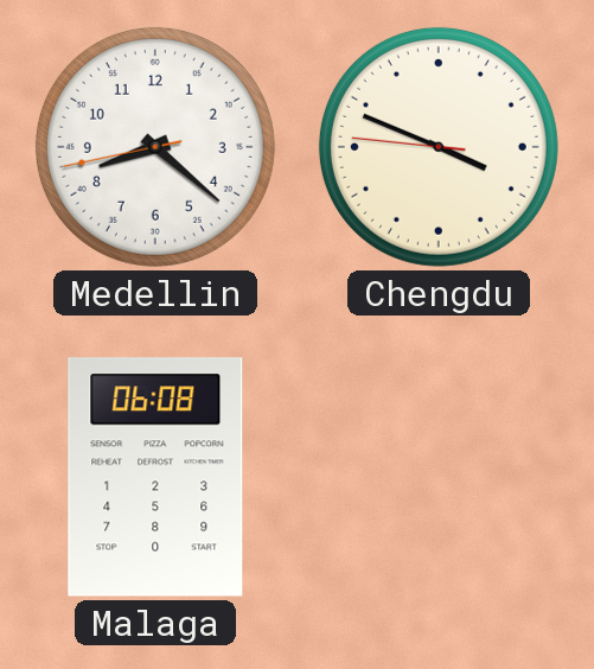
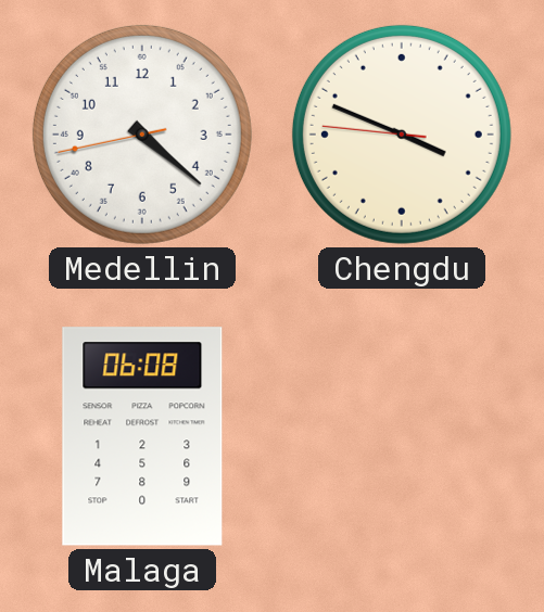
Medellin: 8:21 -> 4:21
